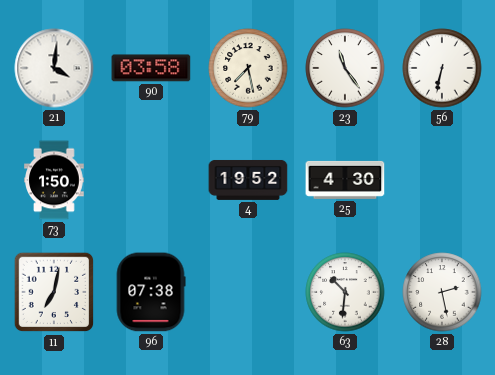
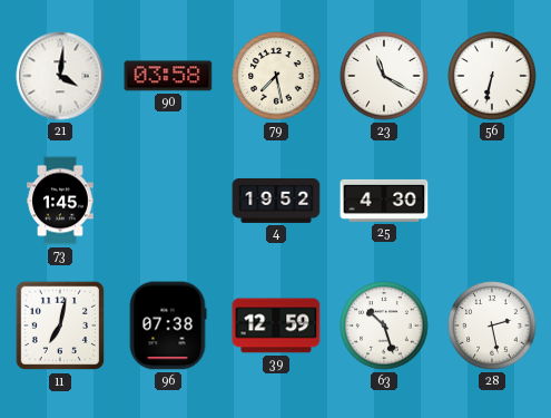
23: 11:24 -> 11:20
73: 1:50 -> 1:45
39: none -> 12:59
63: 10:31 -> 10:27
